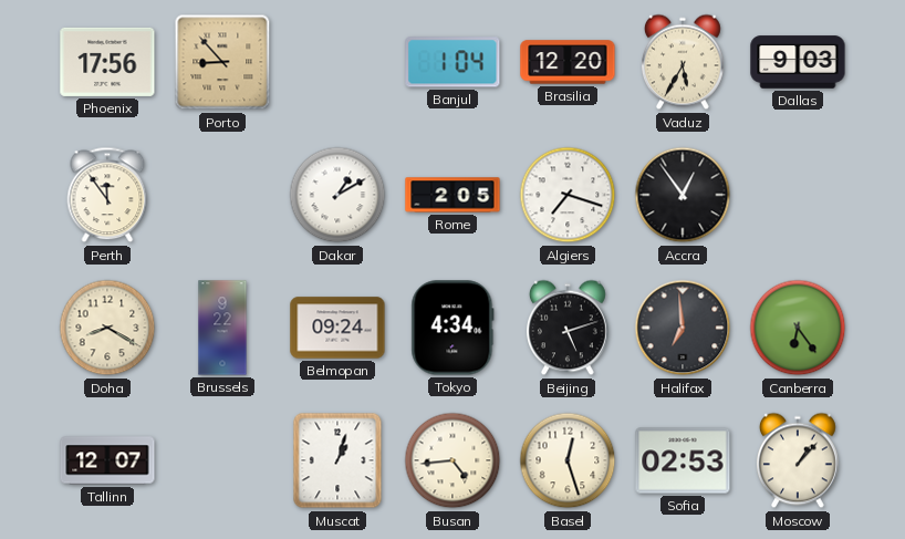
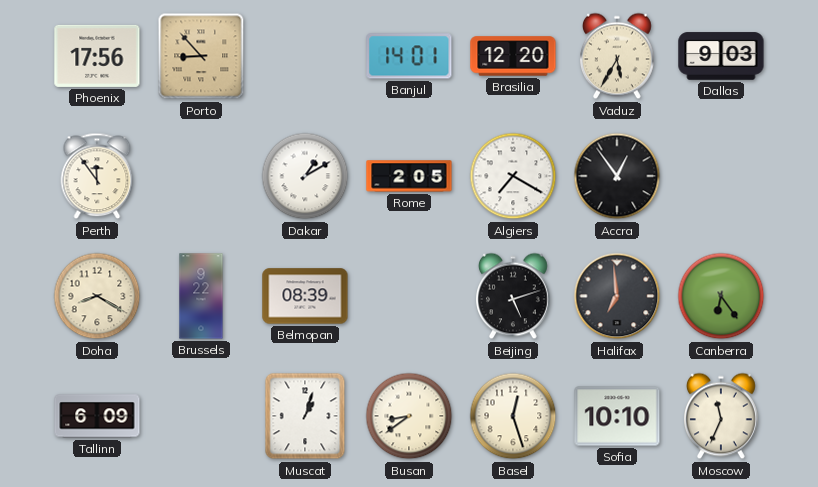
Banjul: 1:04 -> 14:01
Algiers: 7:18 -> 7:20
Belmopan: 09:24 -> 08:39
Tokyo: 4:34 -> none
Tallinn: 12:07 -> 6:09
Busan: 4:44 -> 8:39
Sofia: 02:53 -> 10:10
Moscow: 1:07 -> 11:34
